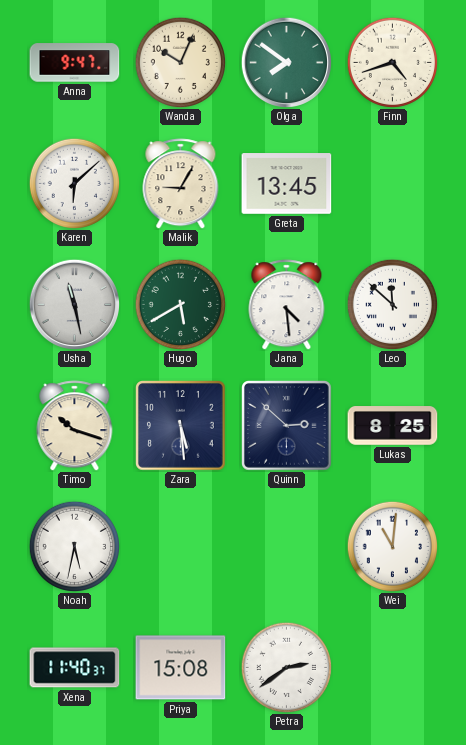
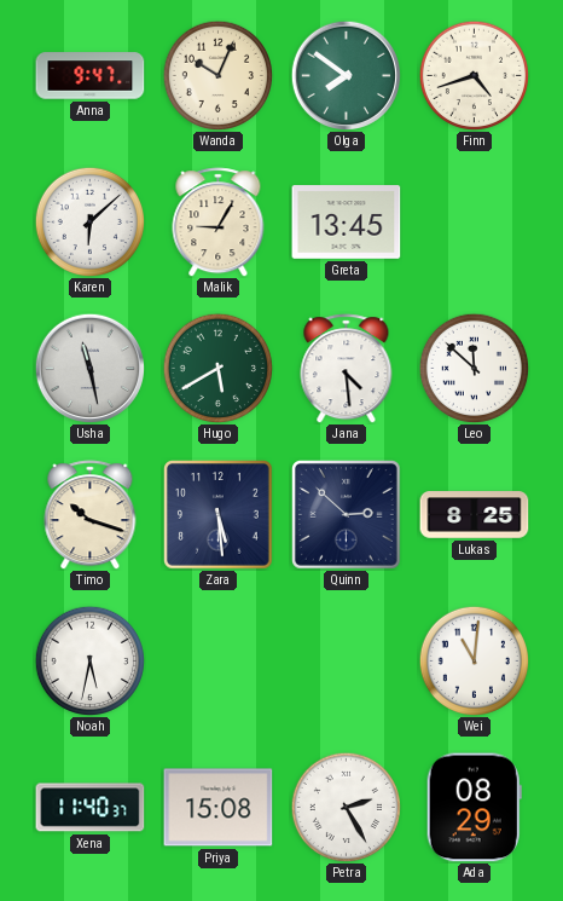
Petra: 2:39 -> 2:25
Ada: none -> 08:29
